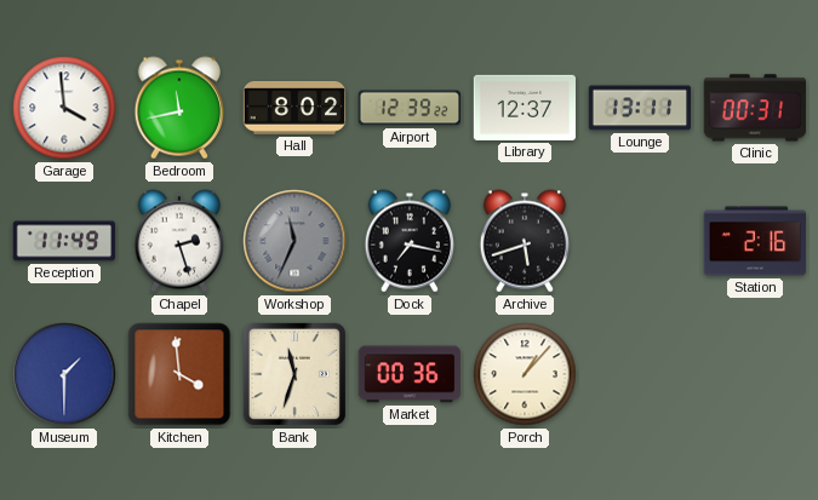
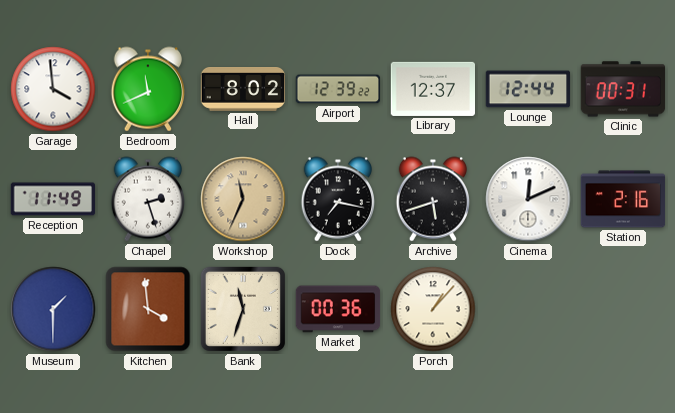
Bedroom: 11:43 -> 11:41
Lounge: 13:11 -> 12:44
Workshop dial: grey -> champagne
Cinema: none -> 12:11
